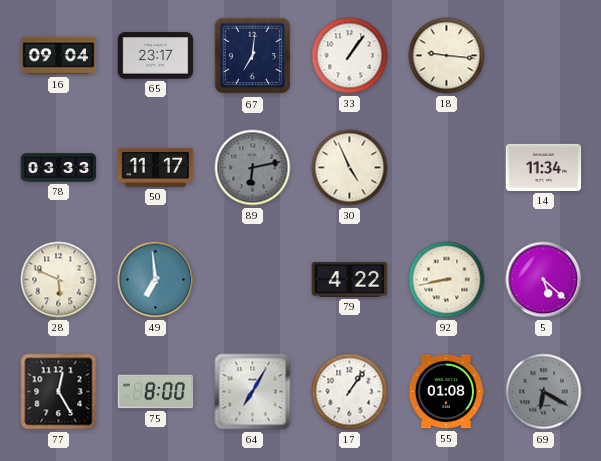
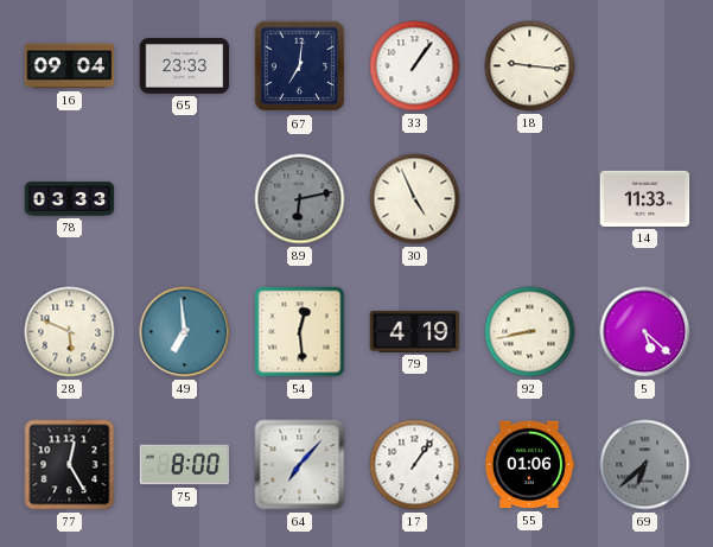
65: 23:17 -> 23:33
50: 11:17 -> none
14: 11:34 -> 11:33
54: none -> 12:29
79: 4:22 -> 4:19
64: 7:05 -> 7:07
55: 01:08 -> 01:06
69: 6:20 -> 6:38
